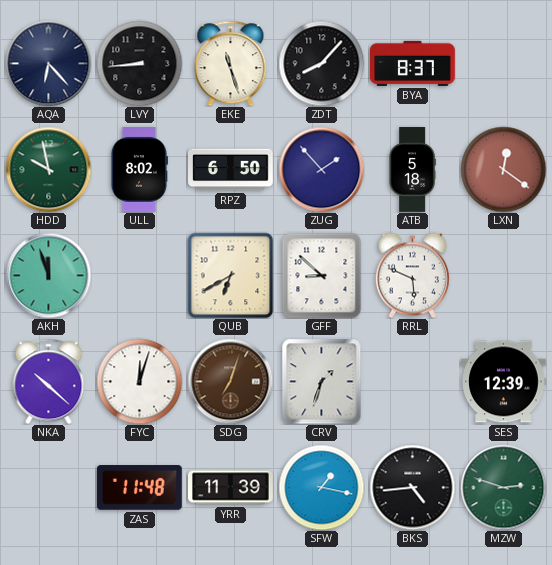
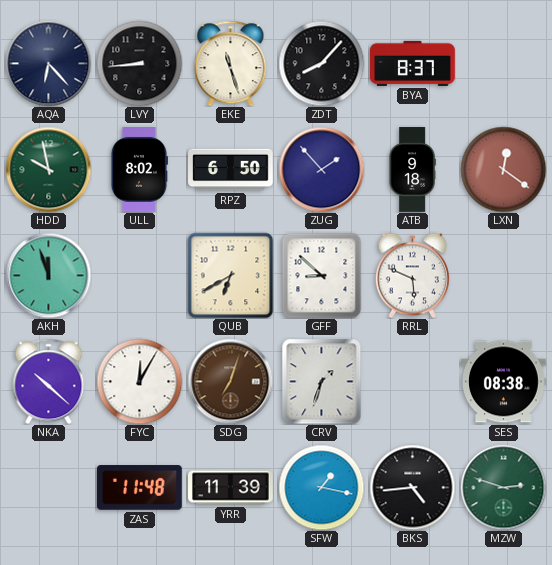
ATB: 5:18 -> 9:18
FYC: 12:03 -> 12:05
SES: 12:39 -> 08:38
